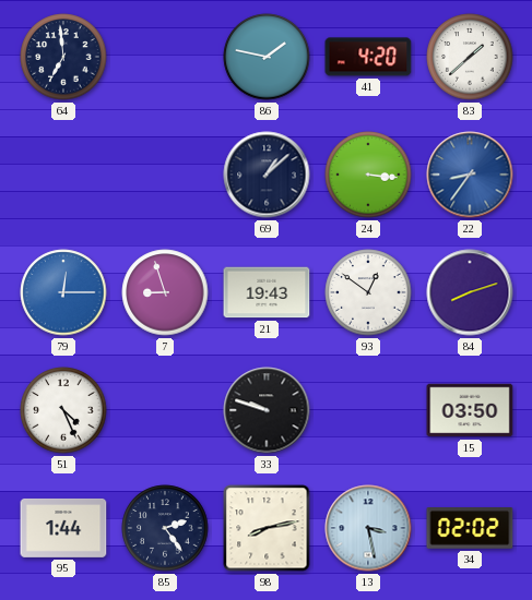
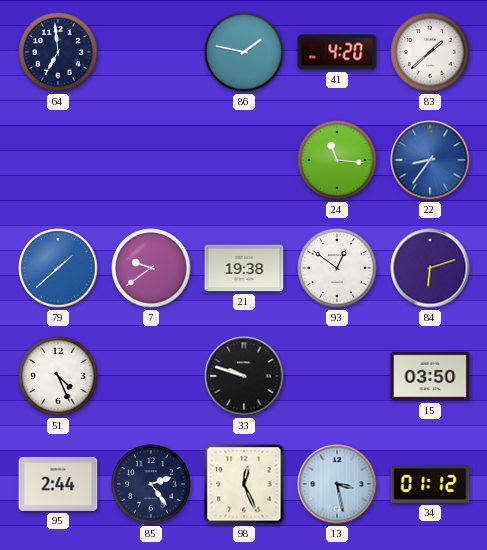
69: 1:08 -> none
24: 3:16 -> 11:16
79: 12:15 -> 1:38
7: 8:57 -> 9:39
21: 19:43 -> 19:38
84: 8:12 -> 6:12
95: 1:44 -> 2:44
98: 8:13 -> 12:26
34: 02:02 -> 01:12
